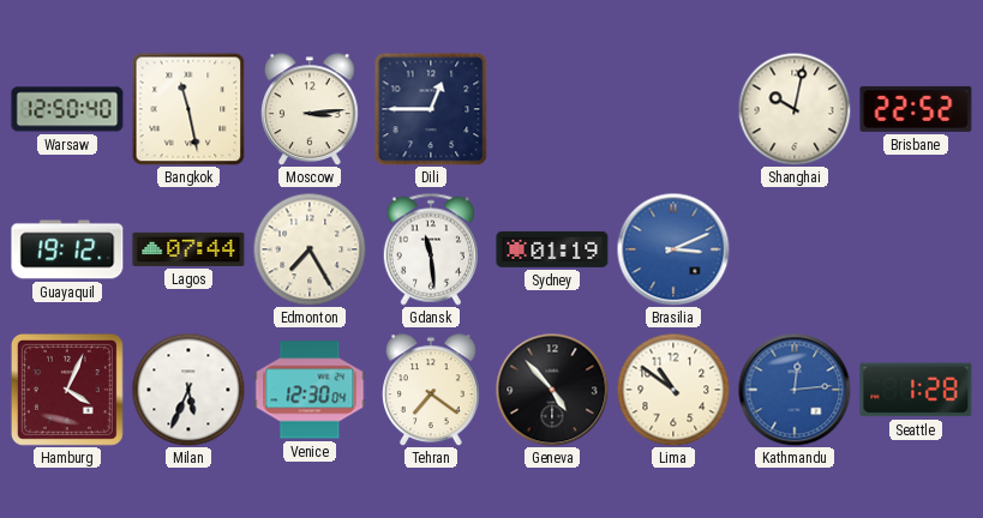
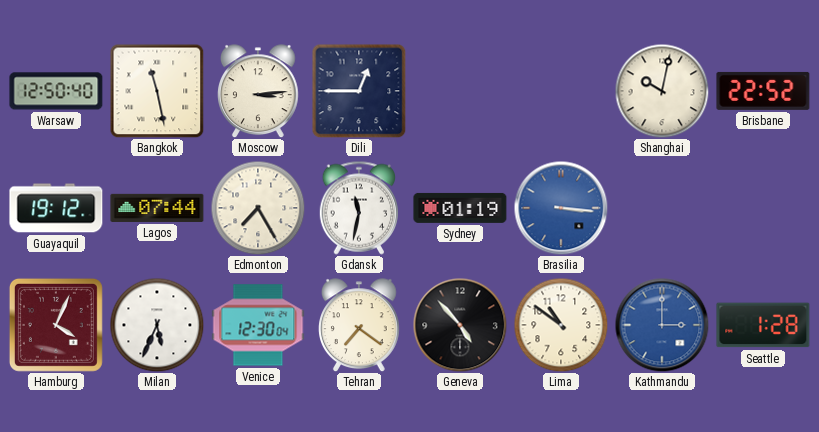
Gdansk: 11:29 -> 11:32
Brasilia: 3:11 -> 3:16
Kathmandu: 12:14 -> 3:00
